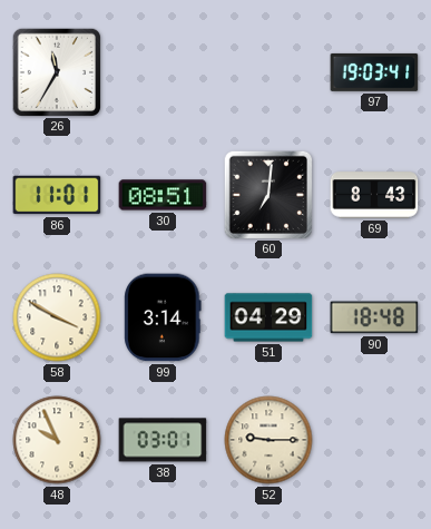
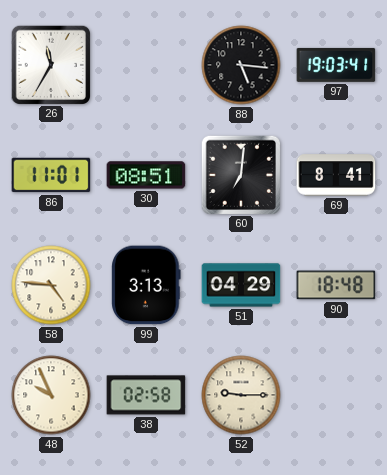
88: none -> 5:16
69: 8:43 -> 8:41
58: 3:50 -> 4:46
99: 3:14 -> 3:13
38: 03:01 -> 02:58
